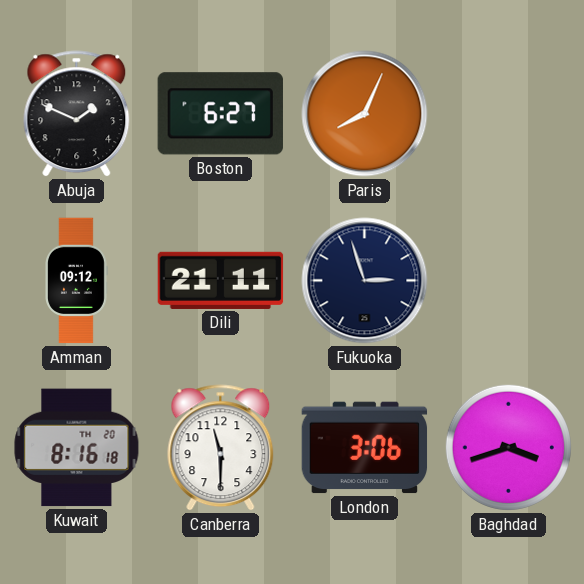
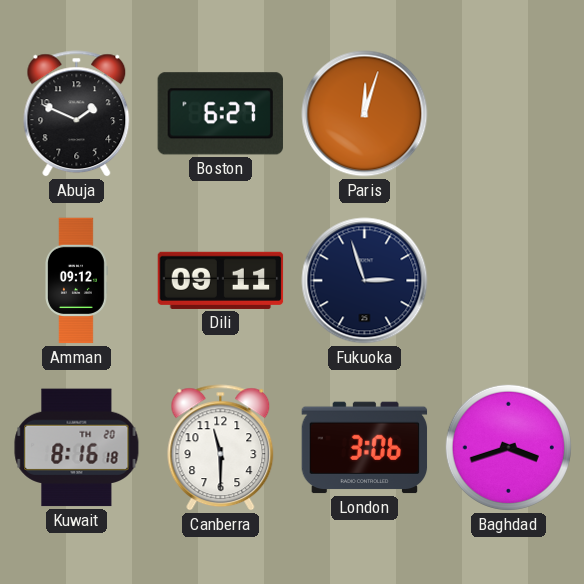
Paris: 8:04 -> 12:03
Dili: 21:11 -> 09:11
